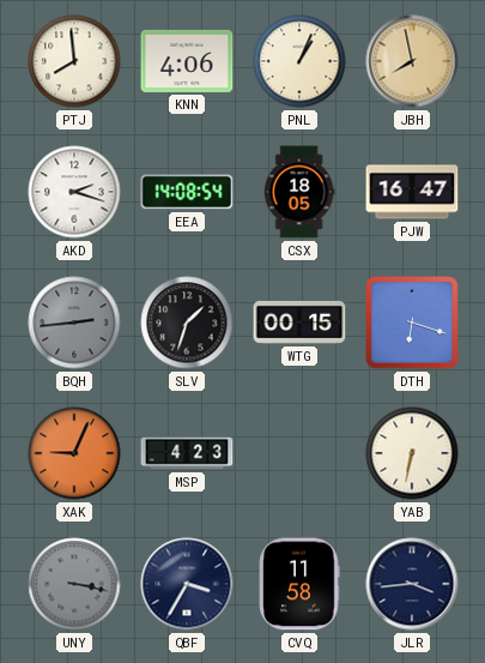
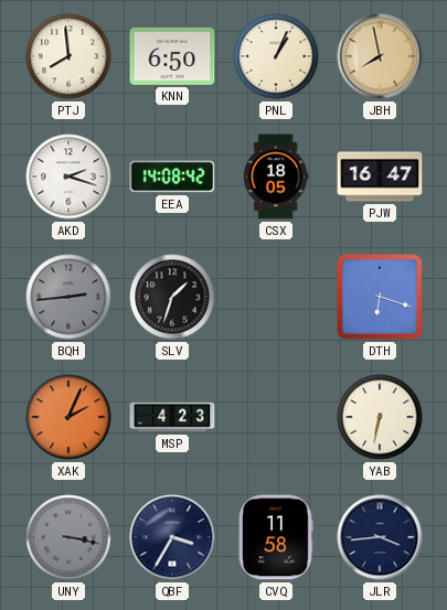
KNN: 4:06 -> 6:50
EEA: 14:08:54 -> 14:08:42
WTG: 00:15 -> none
XAK: 9:04 -> 2:04
